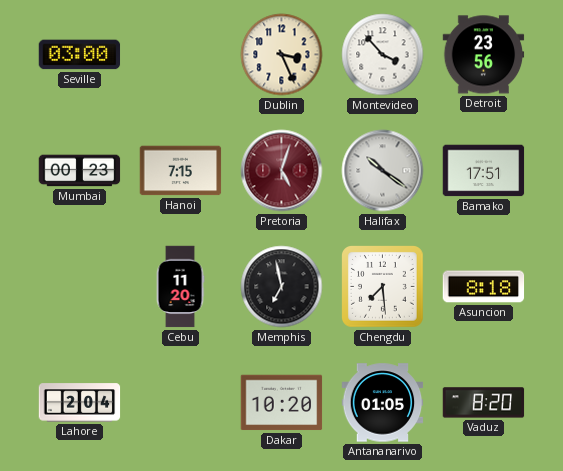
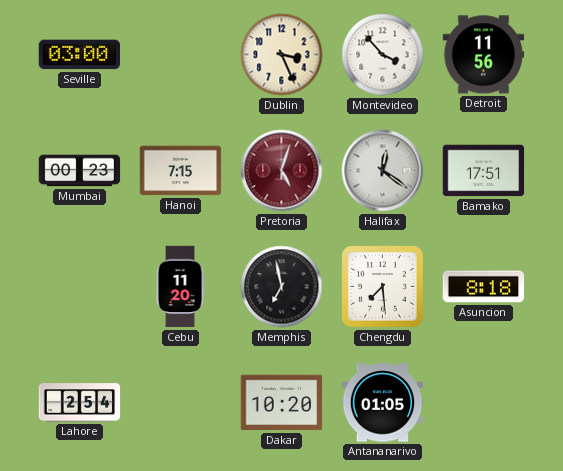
Detroit: 23:56 -> 11:56
Halifax: 10:21 -> 12:21
Lahore: 2:04 -> 2:54
Vaduz: 8:20 -> none
